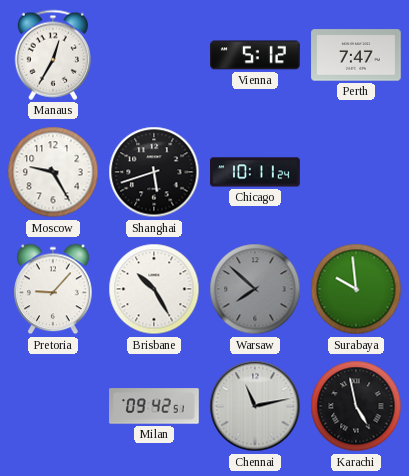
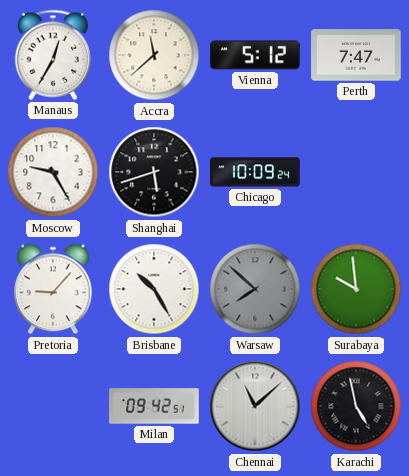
Accra: none -> 11:38
Chicago: 10:11 -> 10:09
Chennai: 11:13 -> 11:08
